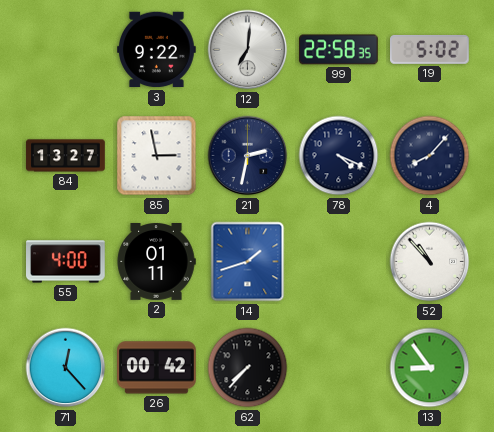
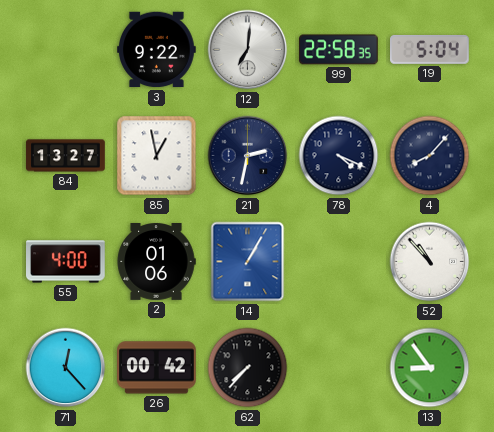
19: 5:02 -> 5:04
85: 2:58 -> 12:58
2: 01:11 -> 01:06
14: 1:42 -> 1:05
